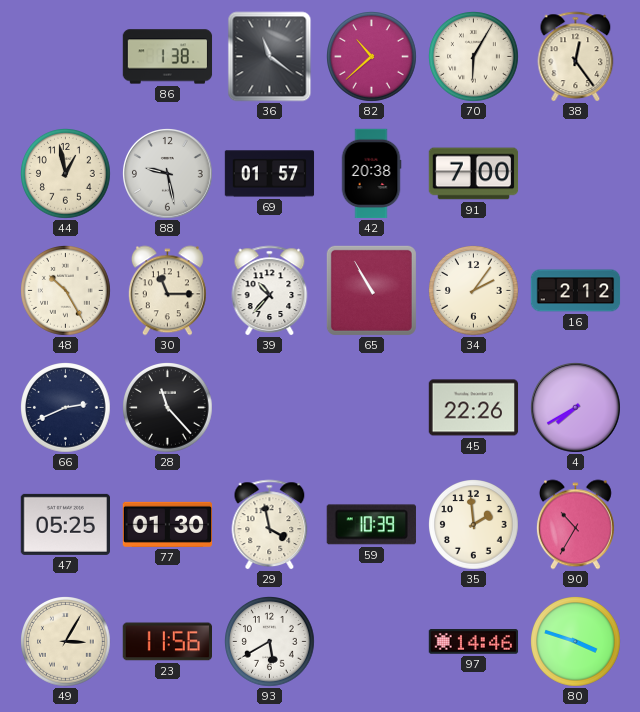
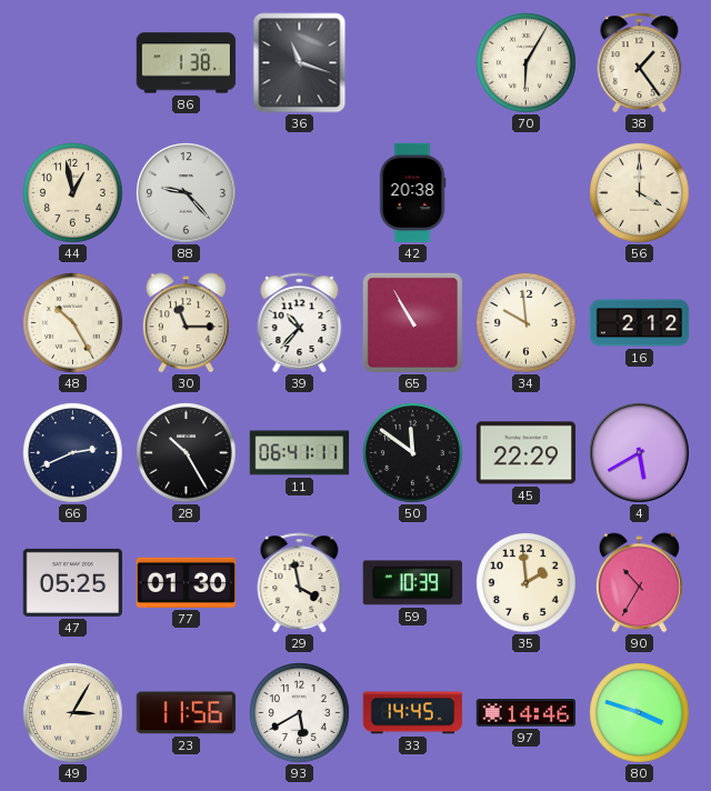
36: 11:21 -> 11:18
82: 10:38 -> none
38: 12:24 -> 1:24
88: 9:28 -> 9:23
69: 01:57 -> none
91: 7:00 -> none
56: none -> 4:00
34: 2:06 -> 9:59
28: 11:23 -> 10:25
11: none -> 06:41
50: none -> 11:51
45: 22:26 -> 22:29
4: 7:40 -> 5:40
33: none -> 14:45
